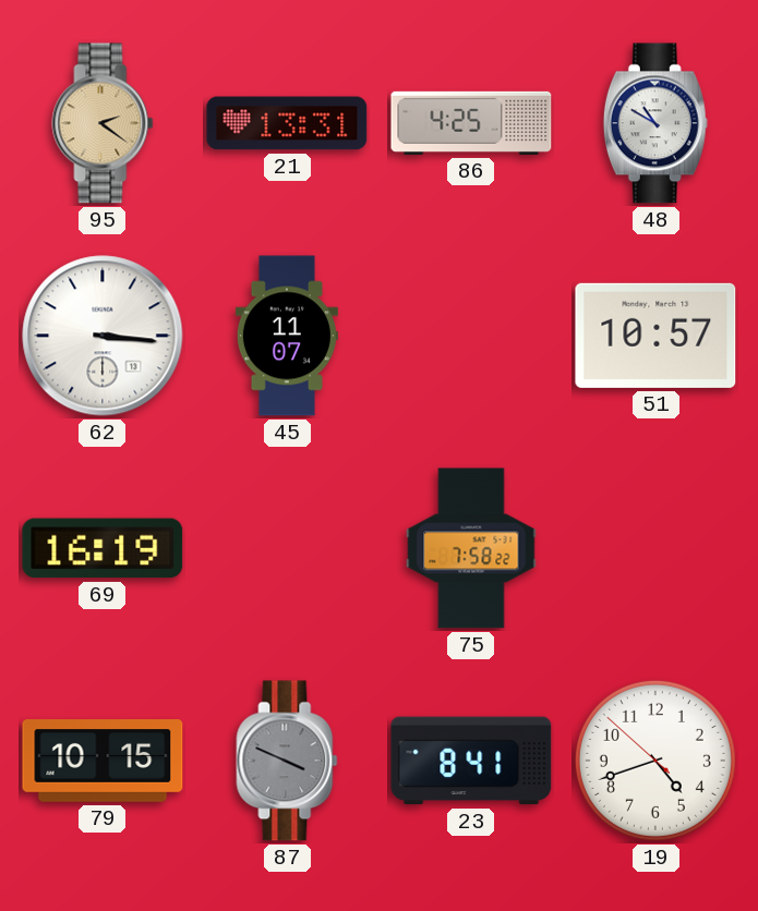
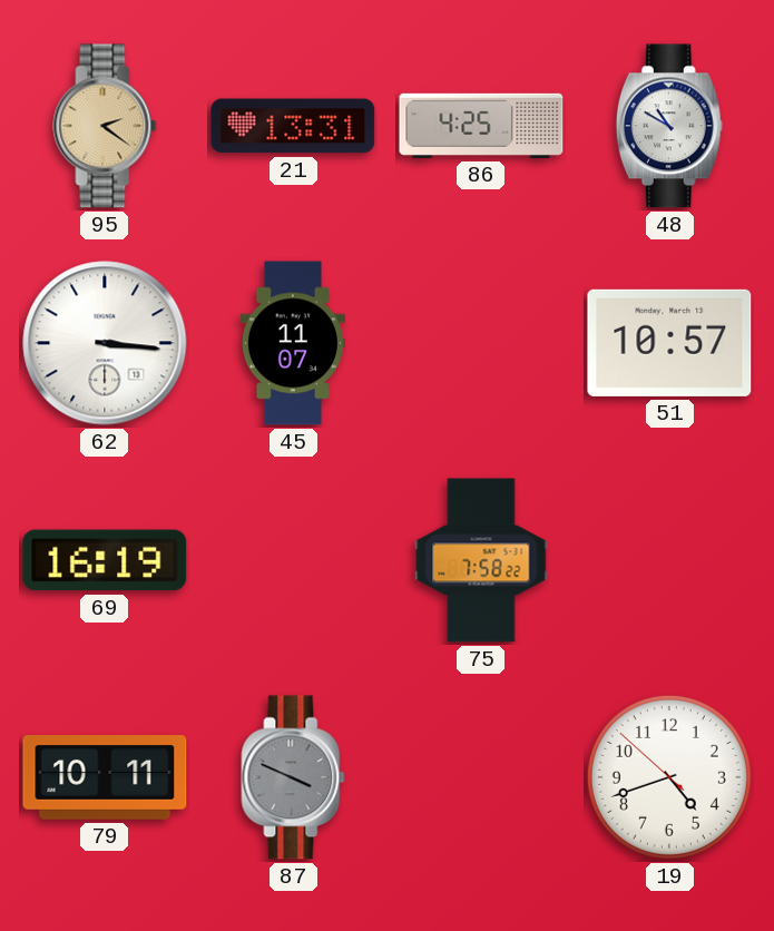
79: 10:15 -> 10:11
23: 8:41 -> none
